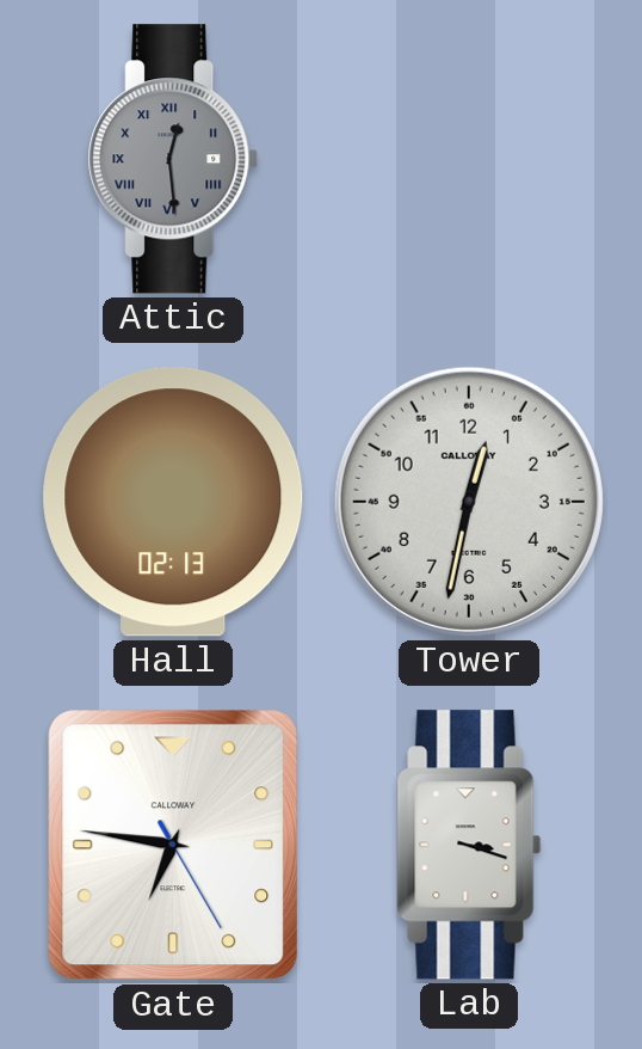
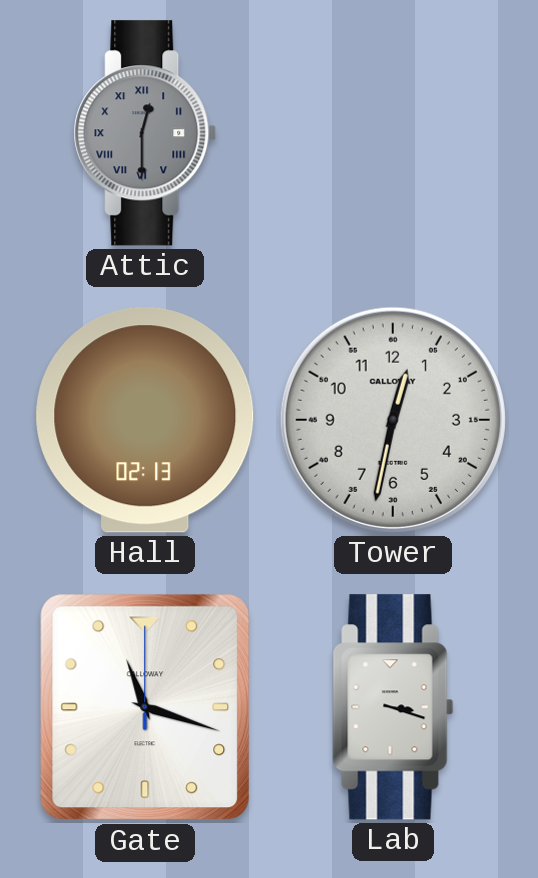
Attic: 12:29 -> 12:30
Gate: 6:46 -> 11:18
